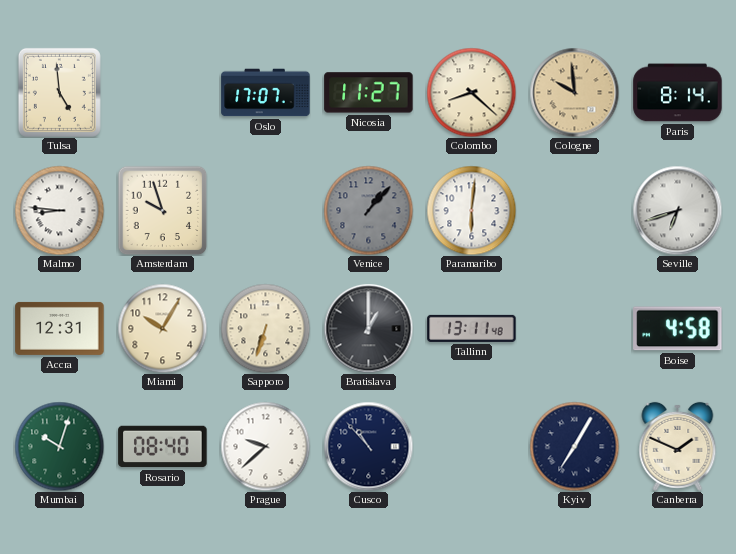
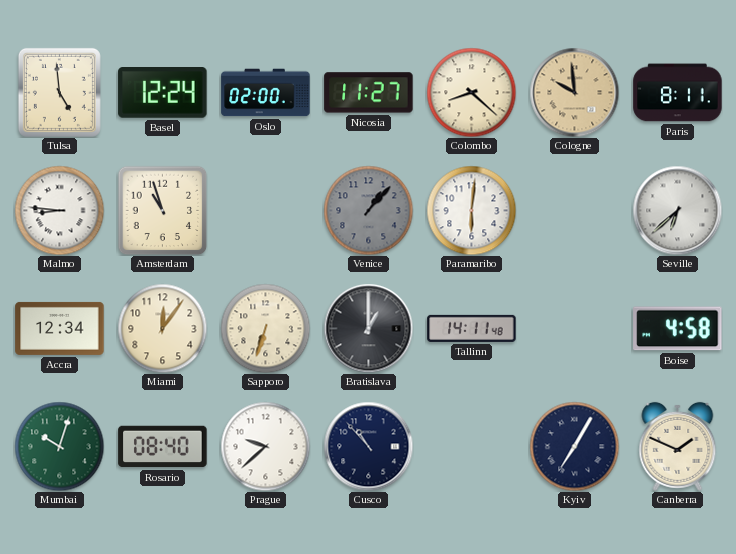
Basel: none -> 12:24
Oslo: 17:07 -> 02:00
Paris: 8:14 -> 8:11
Amsterdam: 9:57 -> 10:57
Seville: 6:42 -> 6:38
Accra: 12:31 -> 12:34
Miami: 10:05 -> 12:06
Tallinn: 13:11 -> 14:11
